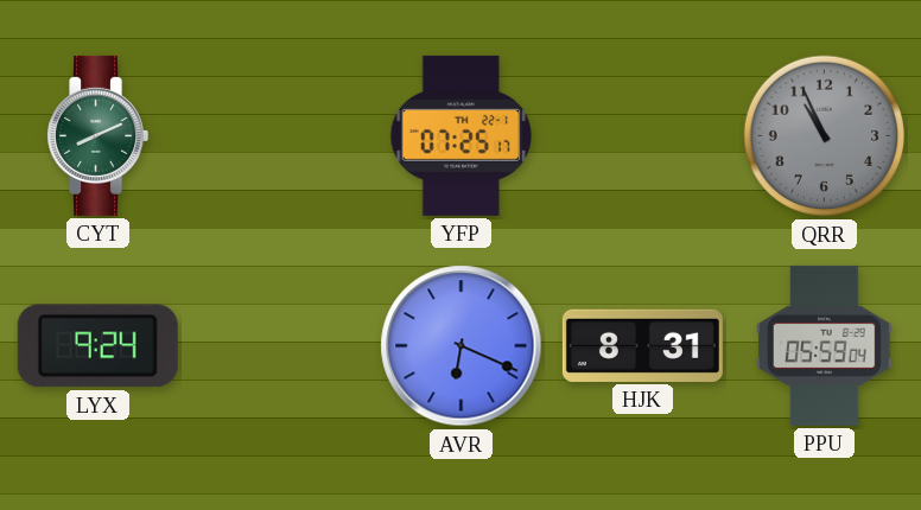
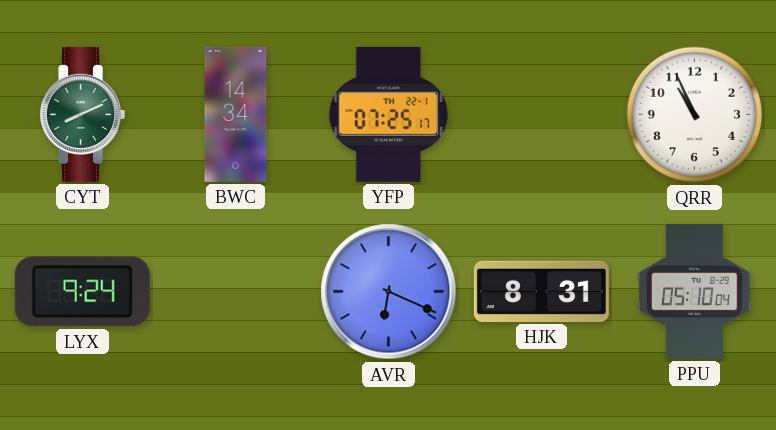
BWC: none -> 14:34
QRR dial: grey -> white
PPU: 05:59 -> 05:10
